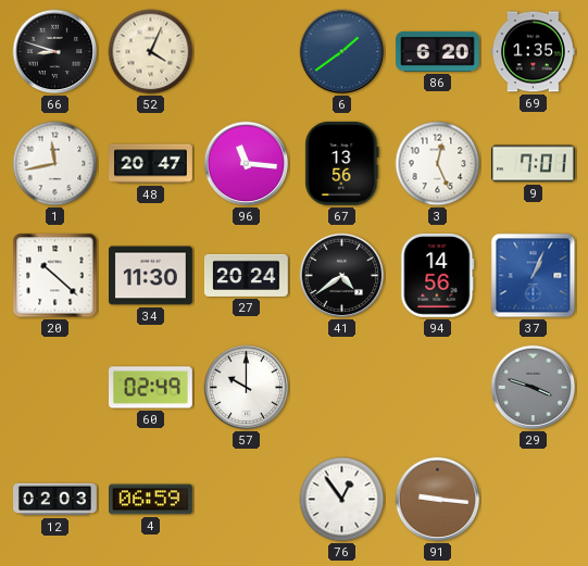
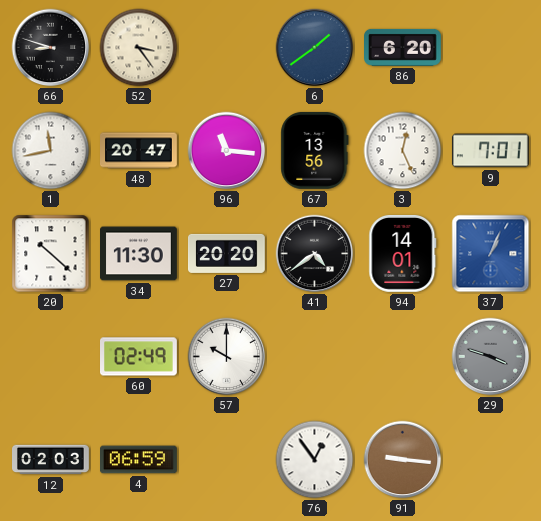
52: 4:04 -> 3:24
69: 1:35 -> none
27: 20:24 -> 20:20
94: 14:56 -> 14:01
